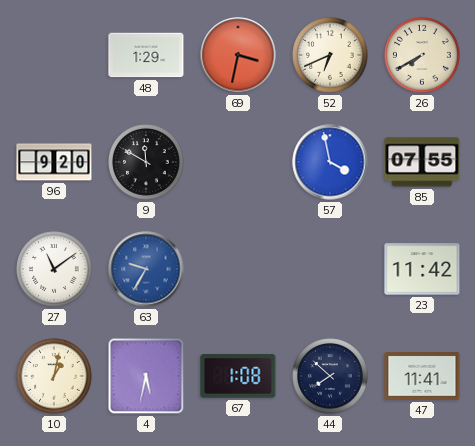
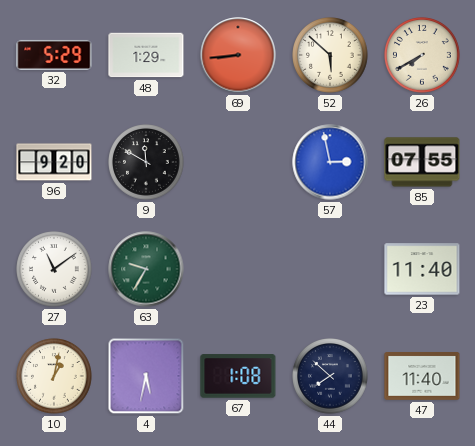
32: none -> 5:29
69: 3:32 -> 8:44
52: 6:41 -> 5:52
57: 3:58 -> 2:58
63 dial: blue -> green
23: 11:42 -> 11:40
47: 11:41 -> 11:40
